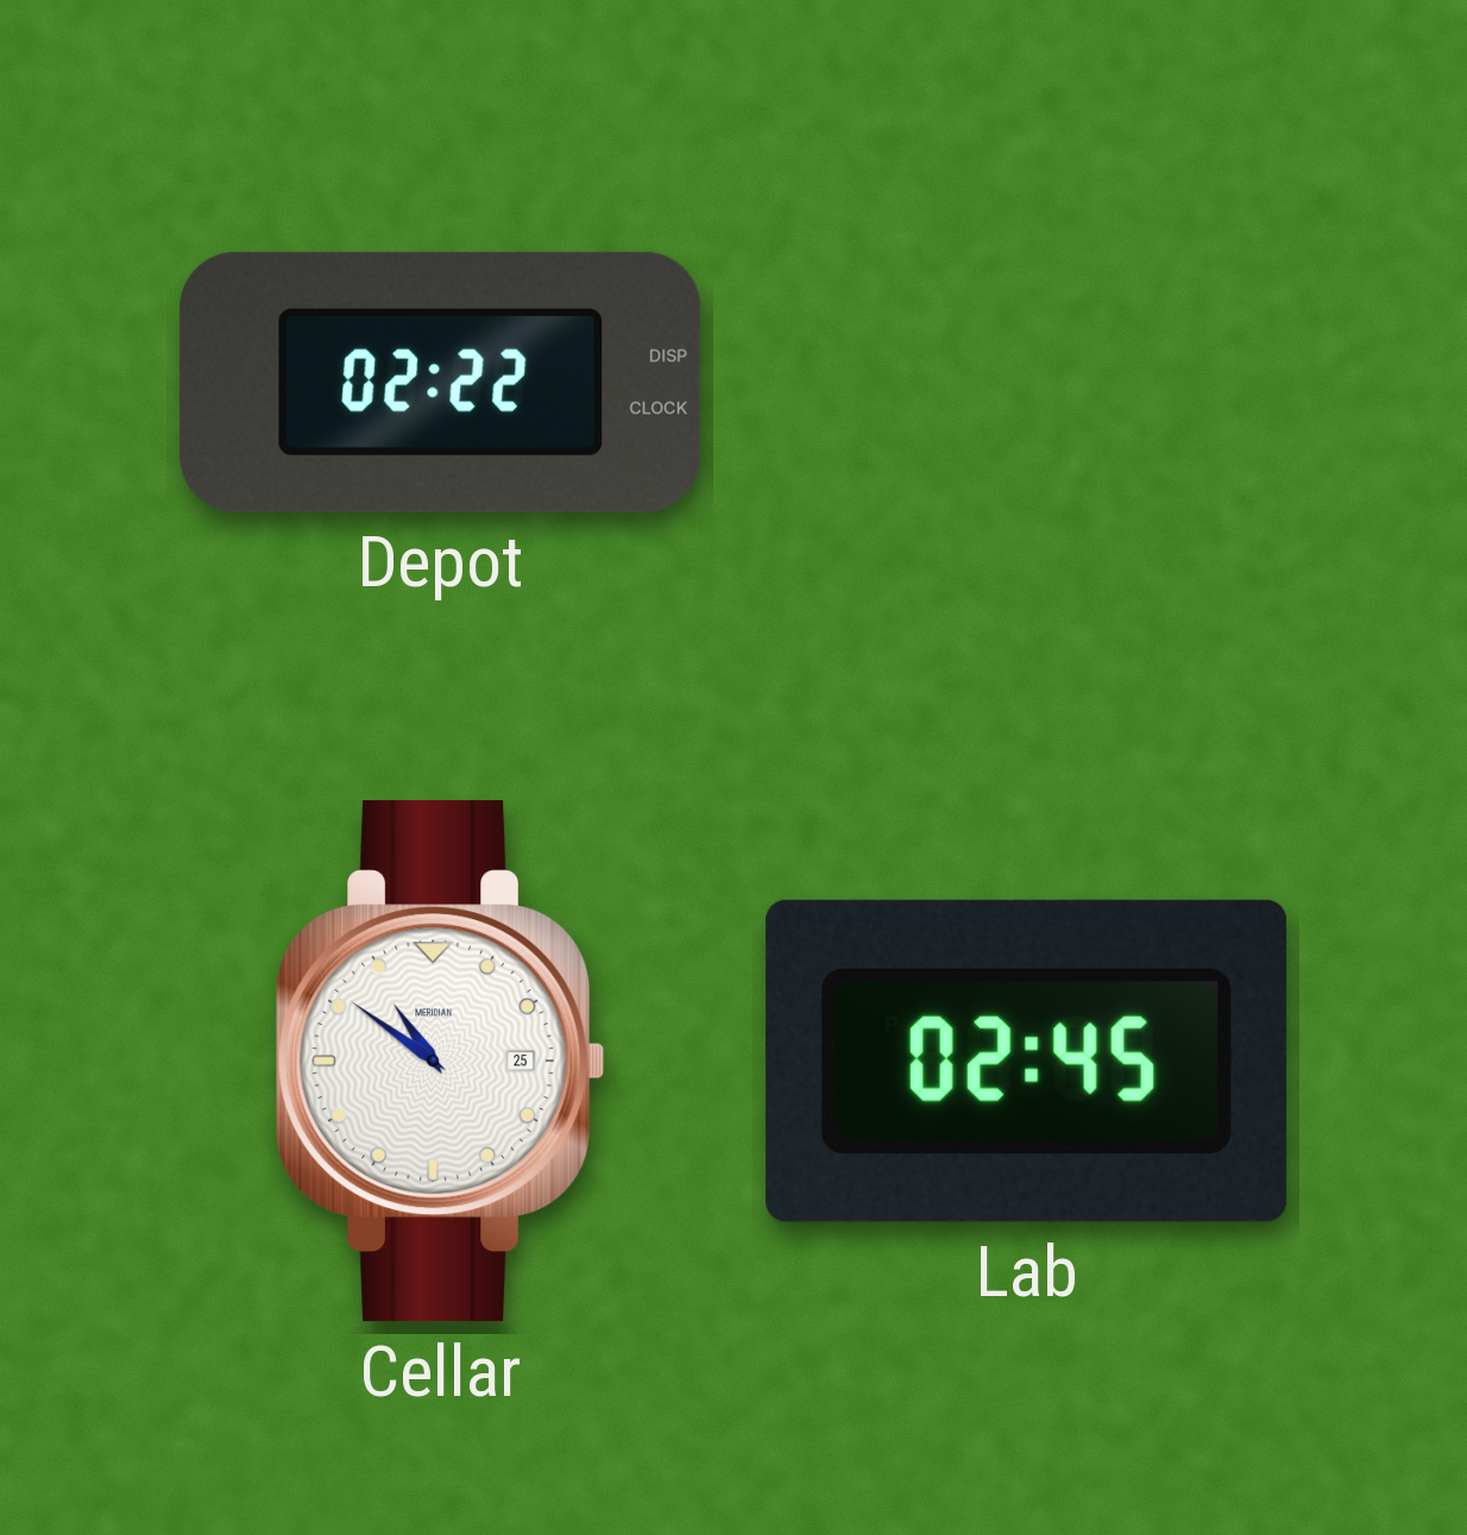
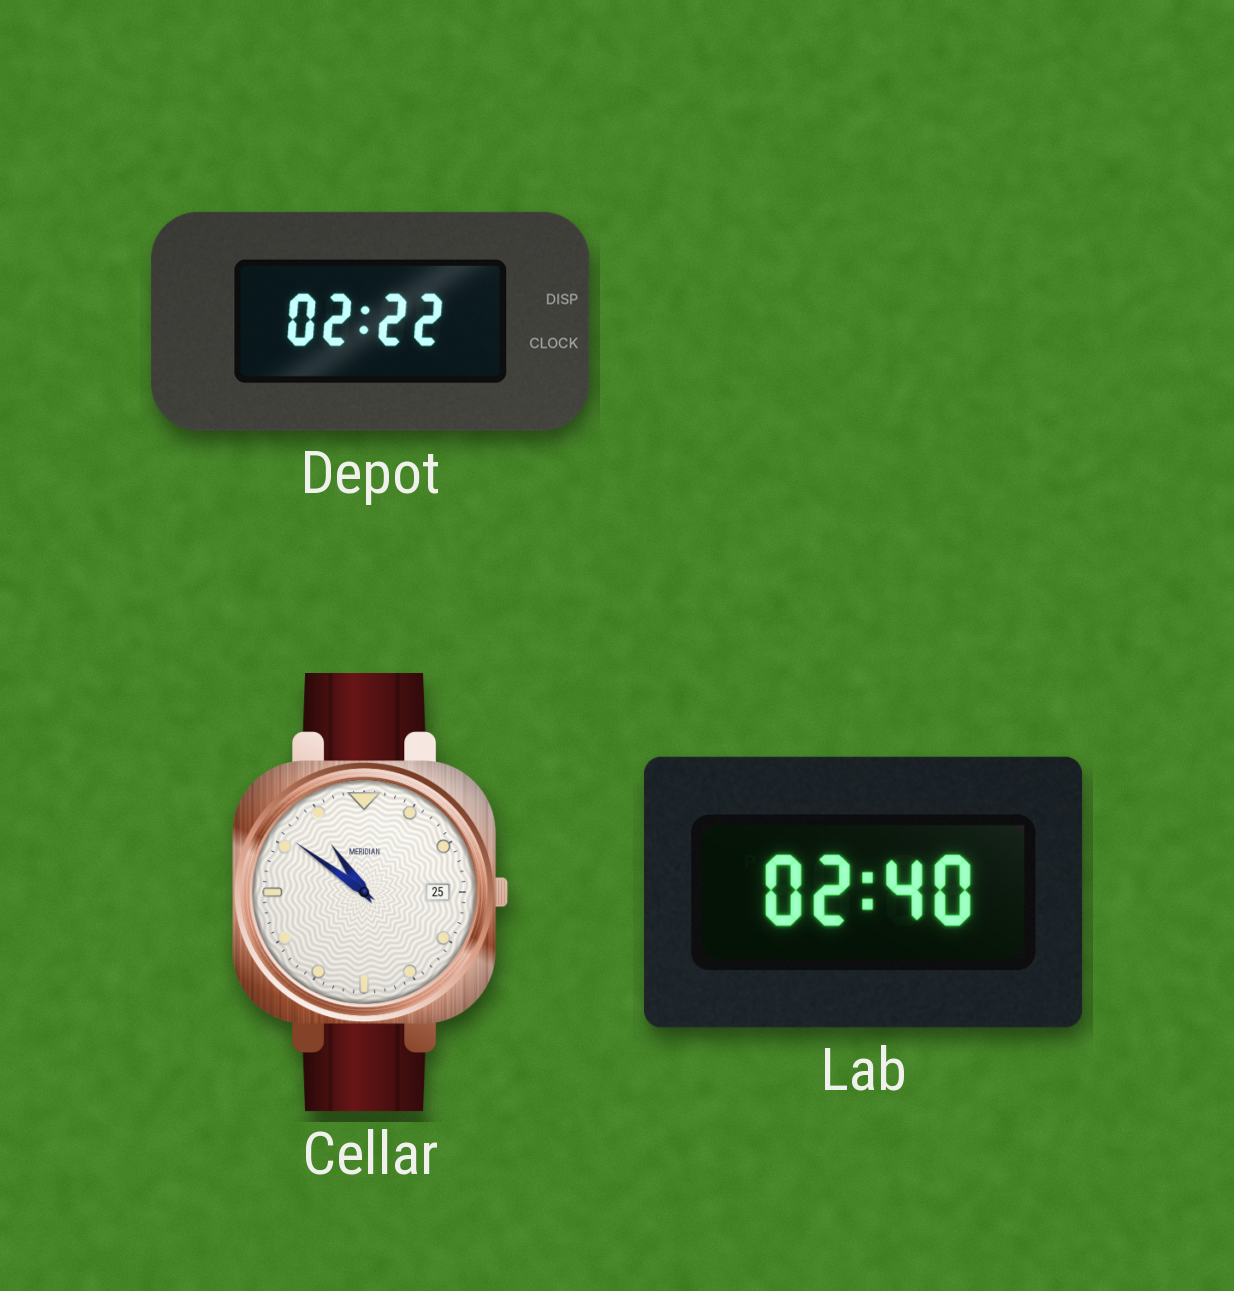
Lab: 02:45 -> 02:40
